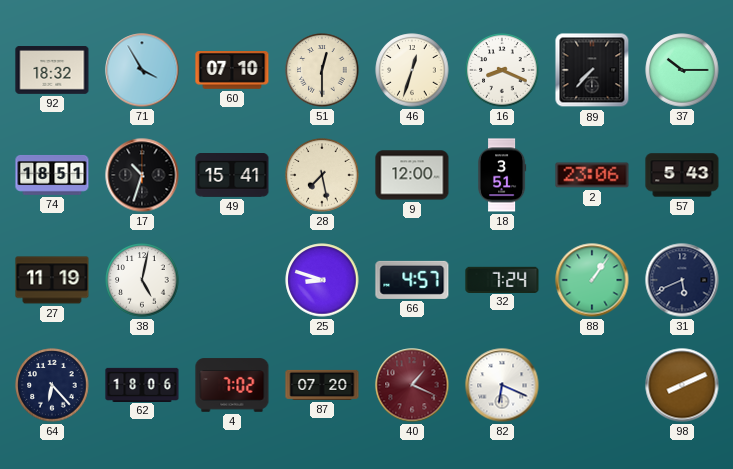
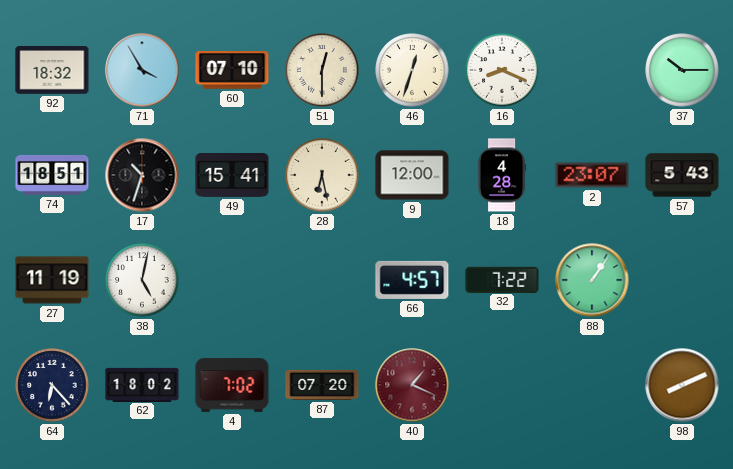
89: 7:37 -> none
28: 7:28 -> 6:28
18: 3:51 -> 4:28
2: 23:06 -> 23:07
25: 8:48 -> none
32: 7:24 -> 7:22
31: 5:41 -> none
62: 18:06 -> 18:02
82: 6:19 -> none
